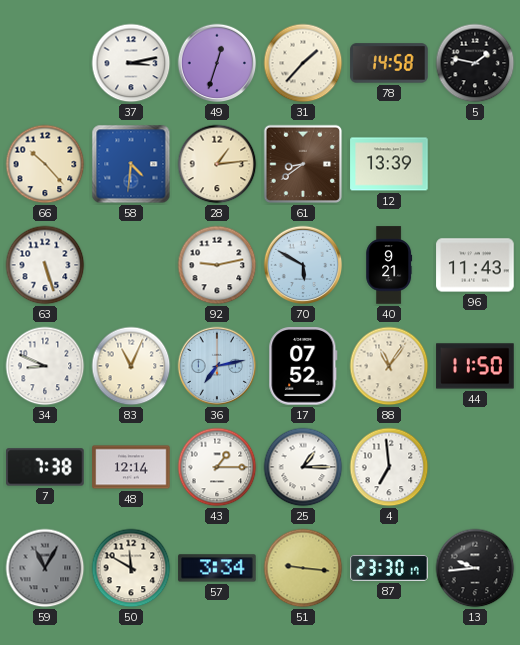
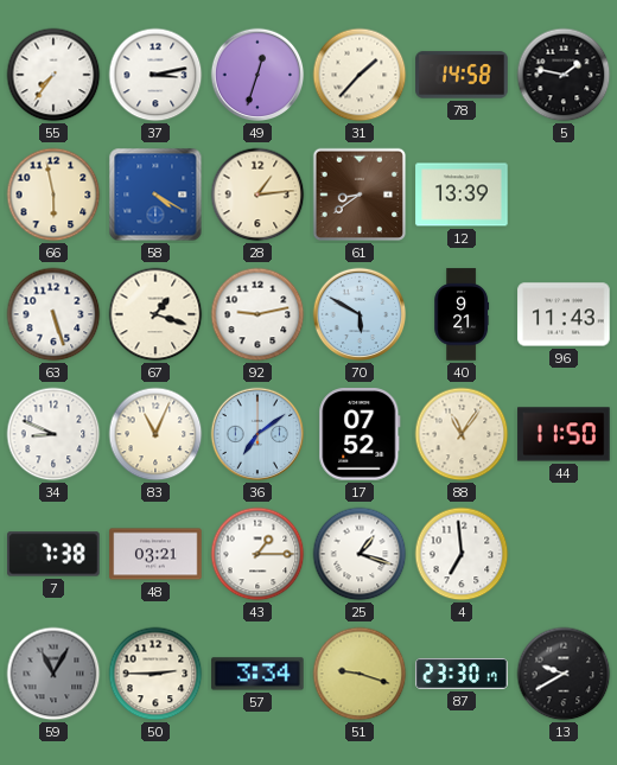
55: none -> 7:36
66: 10:23 -> 5:58
58: 4:31 -> 4:20
67: none -> 1:18
36: 7:13 -> 7:09
48: 12:14 -> 03:21
25: 1:15 -> 1:18
50: 11:50 -> 2:45
51: 9:16 -> 9:18
13: 9:44 -> 9:40
